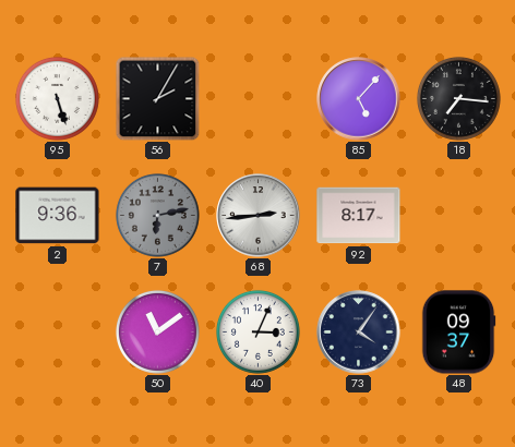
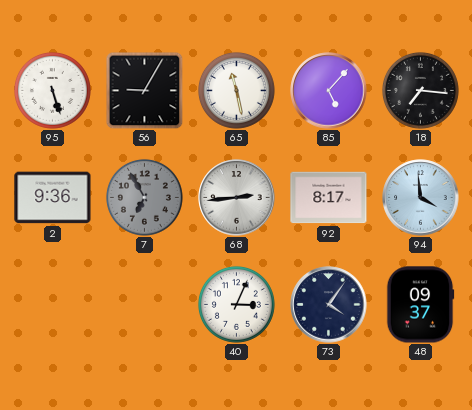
56: 2:05 -> 9:05
65: none -> 11:28
7: 6:13 -> 6:55
94: none -> 3:59
50: 11:09 -> none
